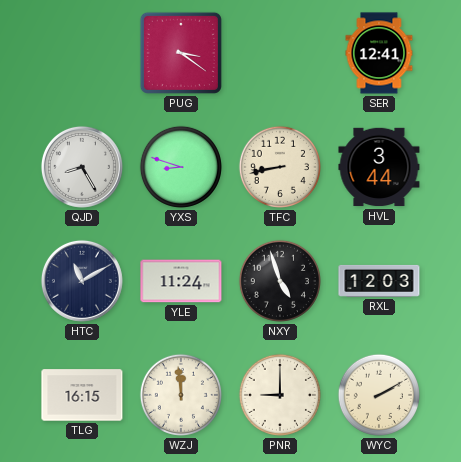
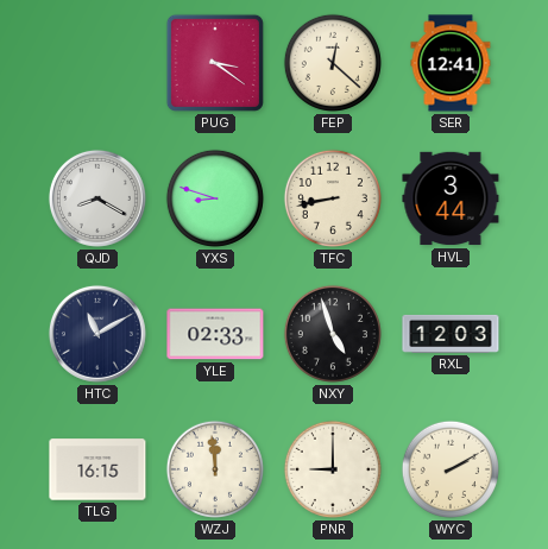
FEP: none -> 12:22
QJD: 8:25 -> 8:20
YLE: 11:24 -> 02:33
